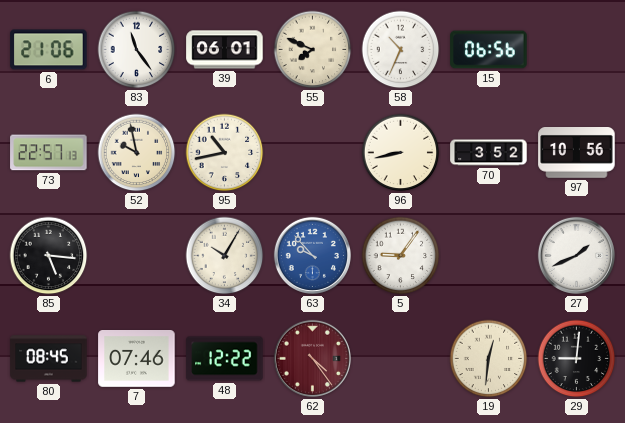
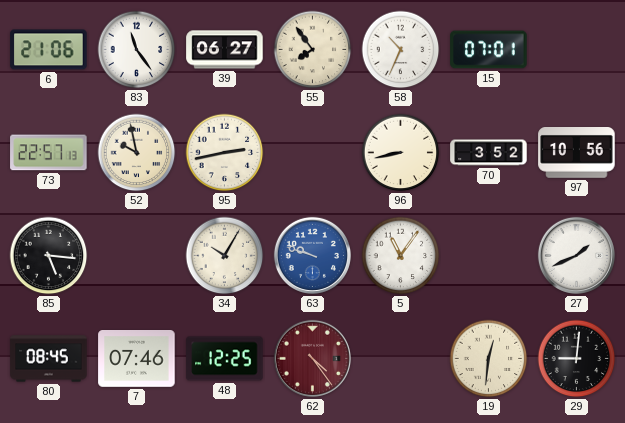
39: 06:01 -> 06:27
55: 7:49 -> 7:54
15: 06:56 -> 07:01
95: 10:43 -> 2:43
63: 9:53 -> 9:48
5: 9:06 -> 11:06
48: 12:22 -> 12:25
